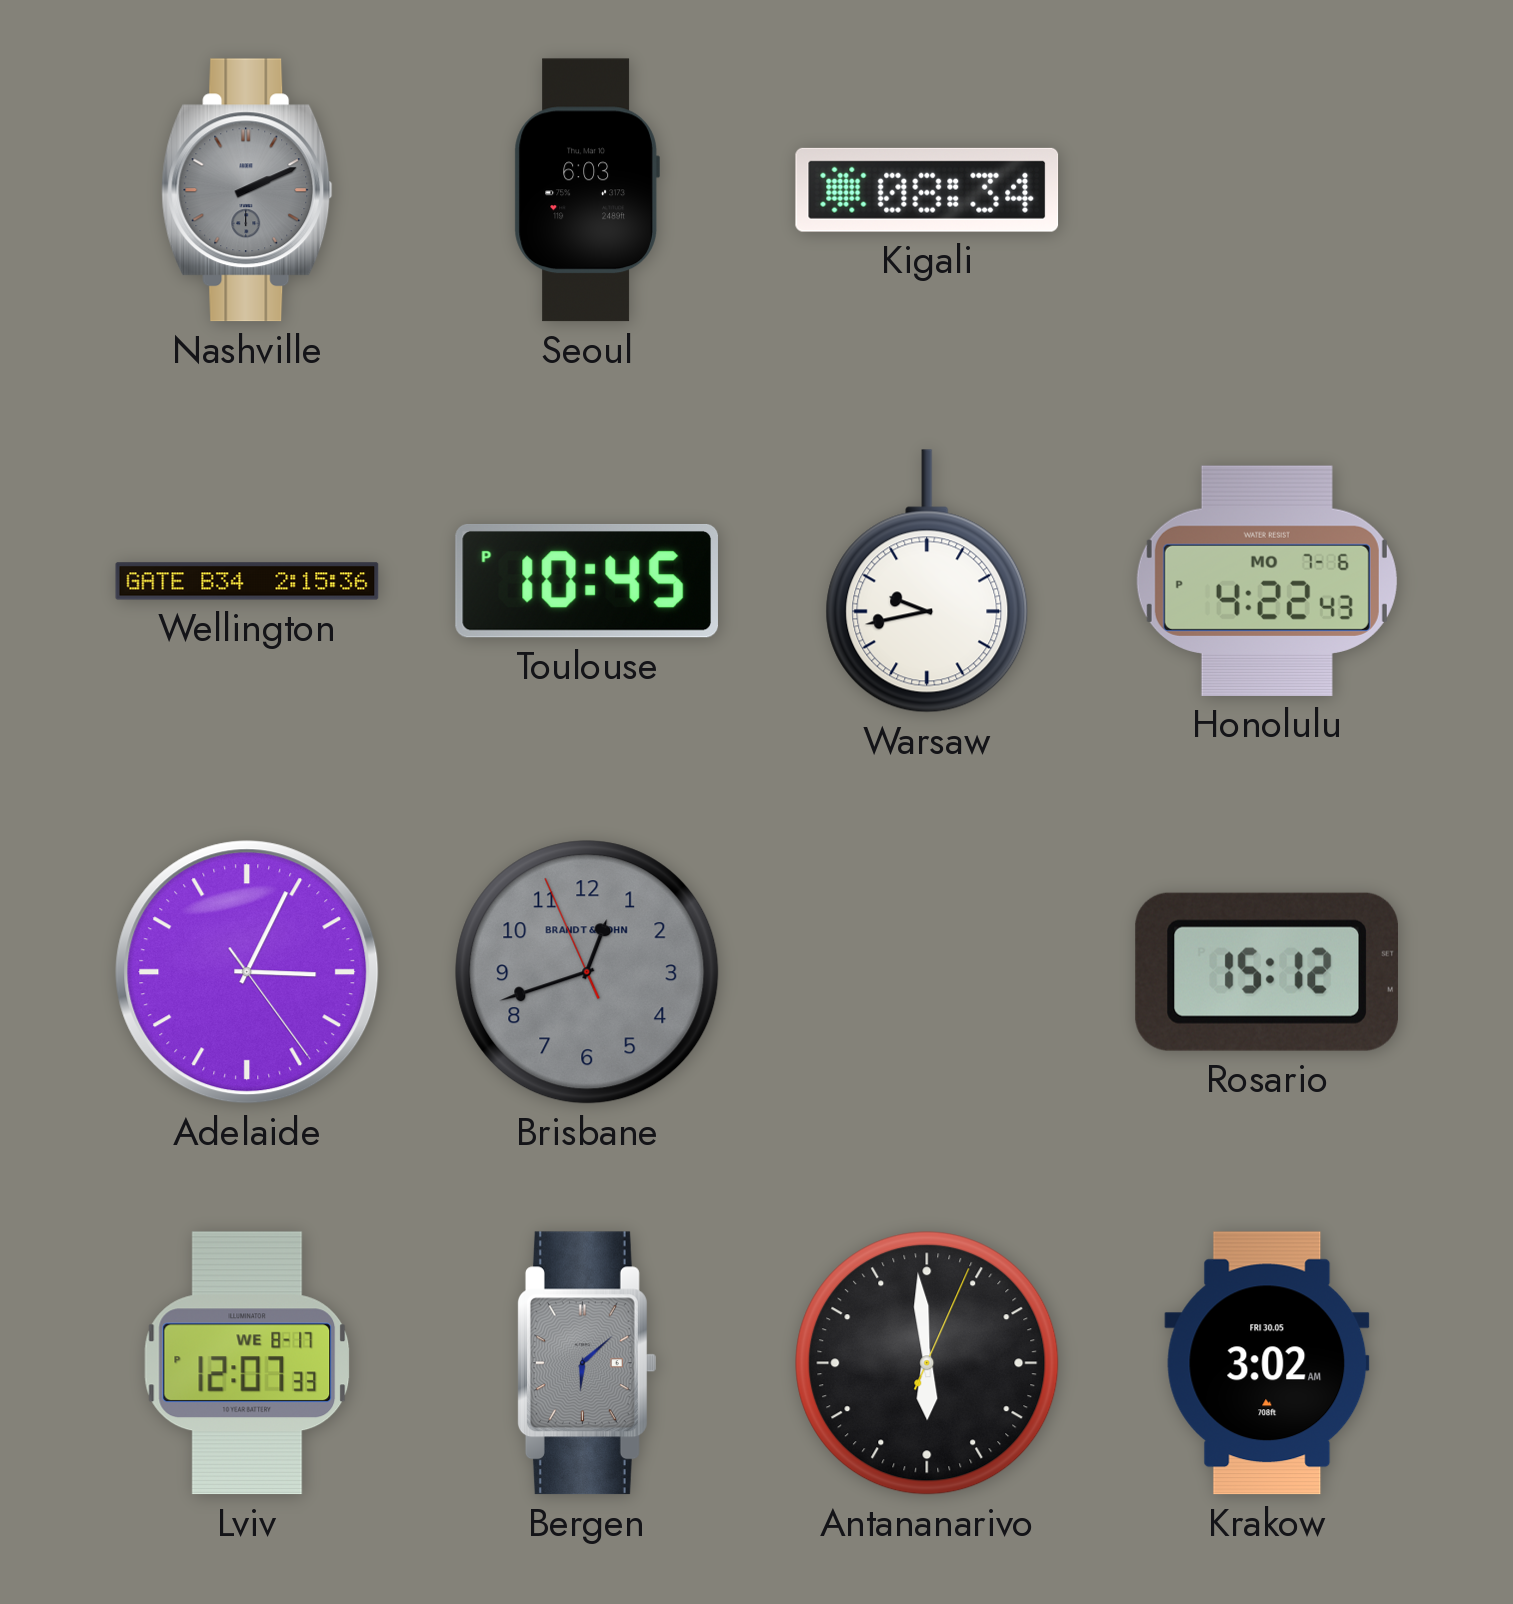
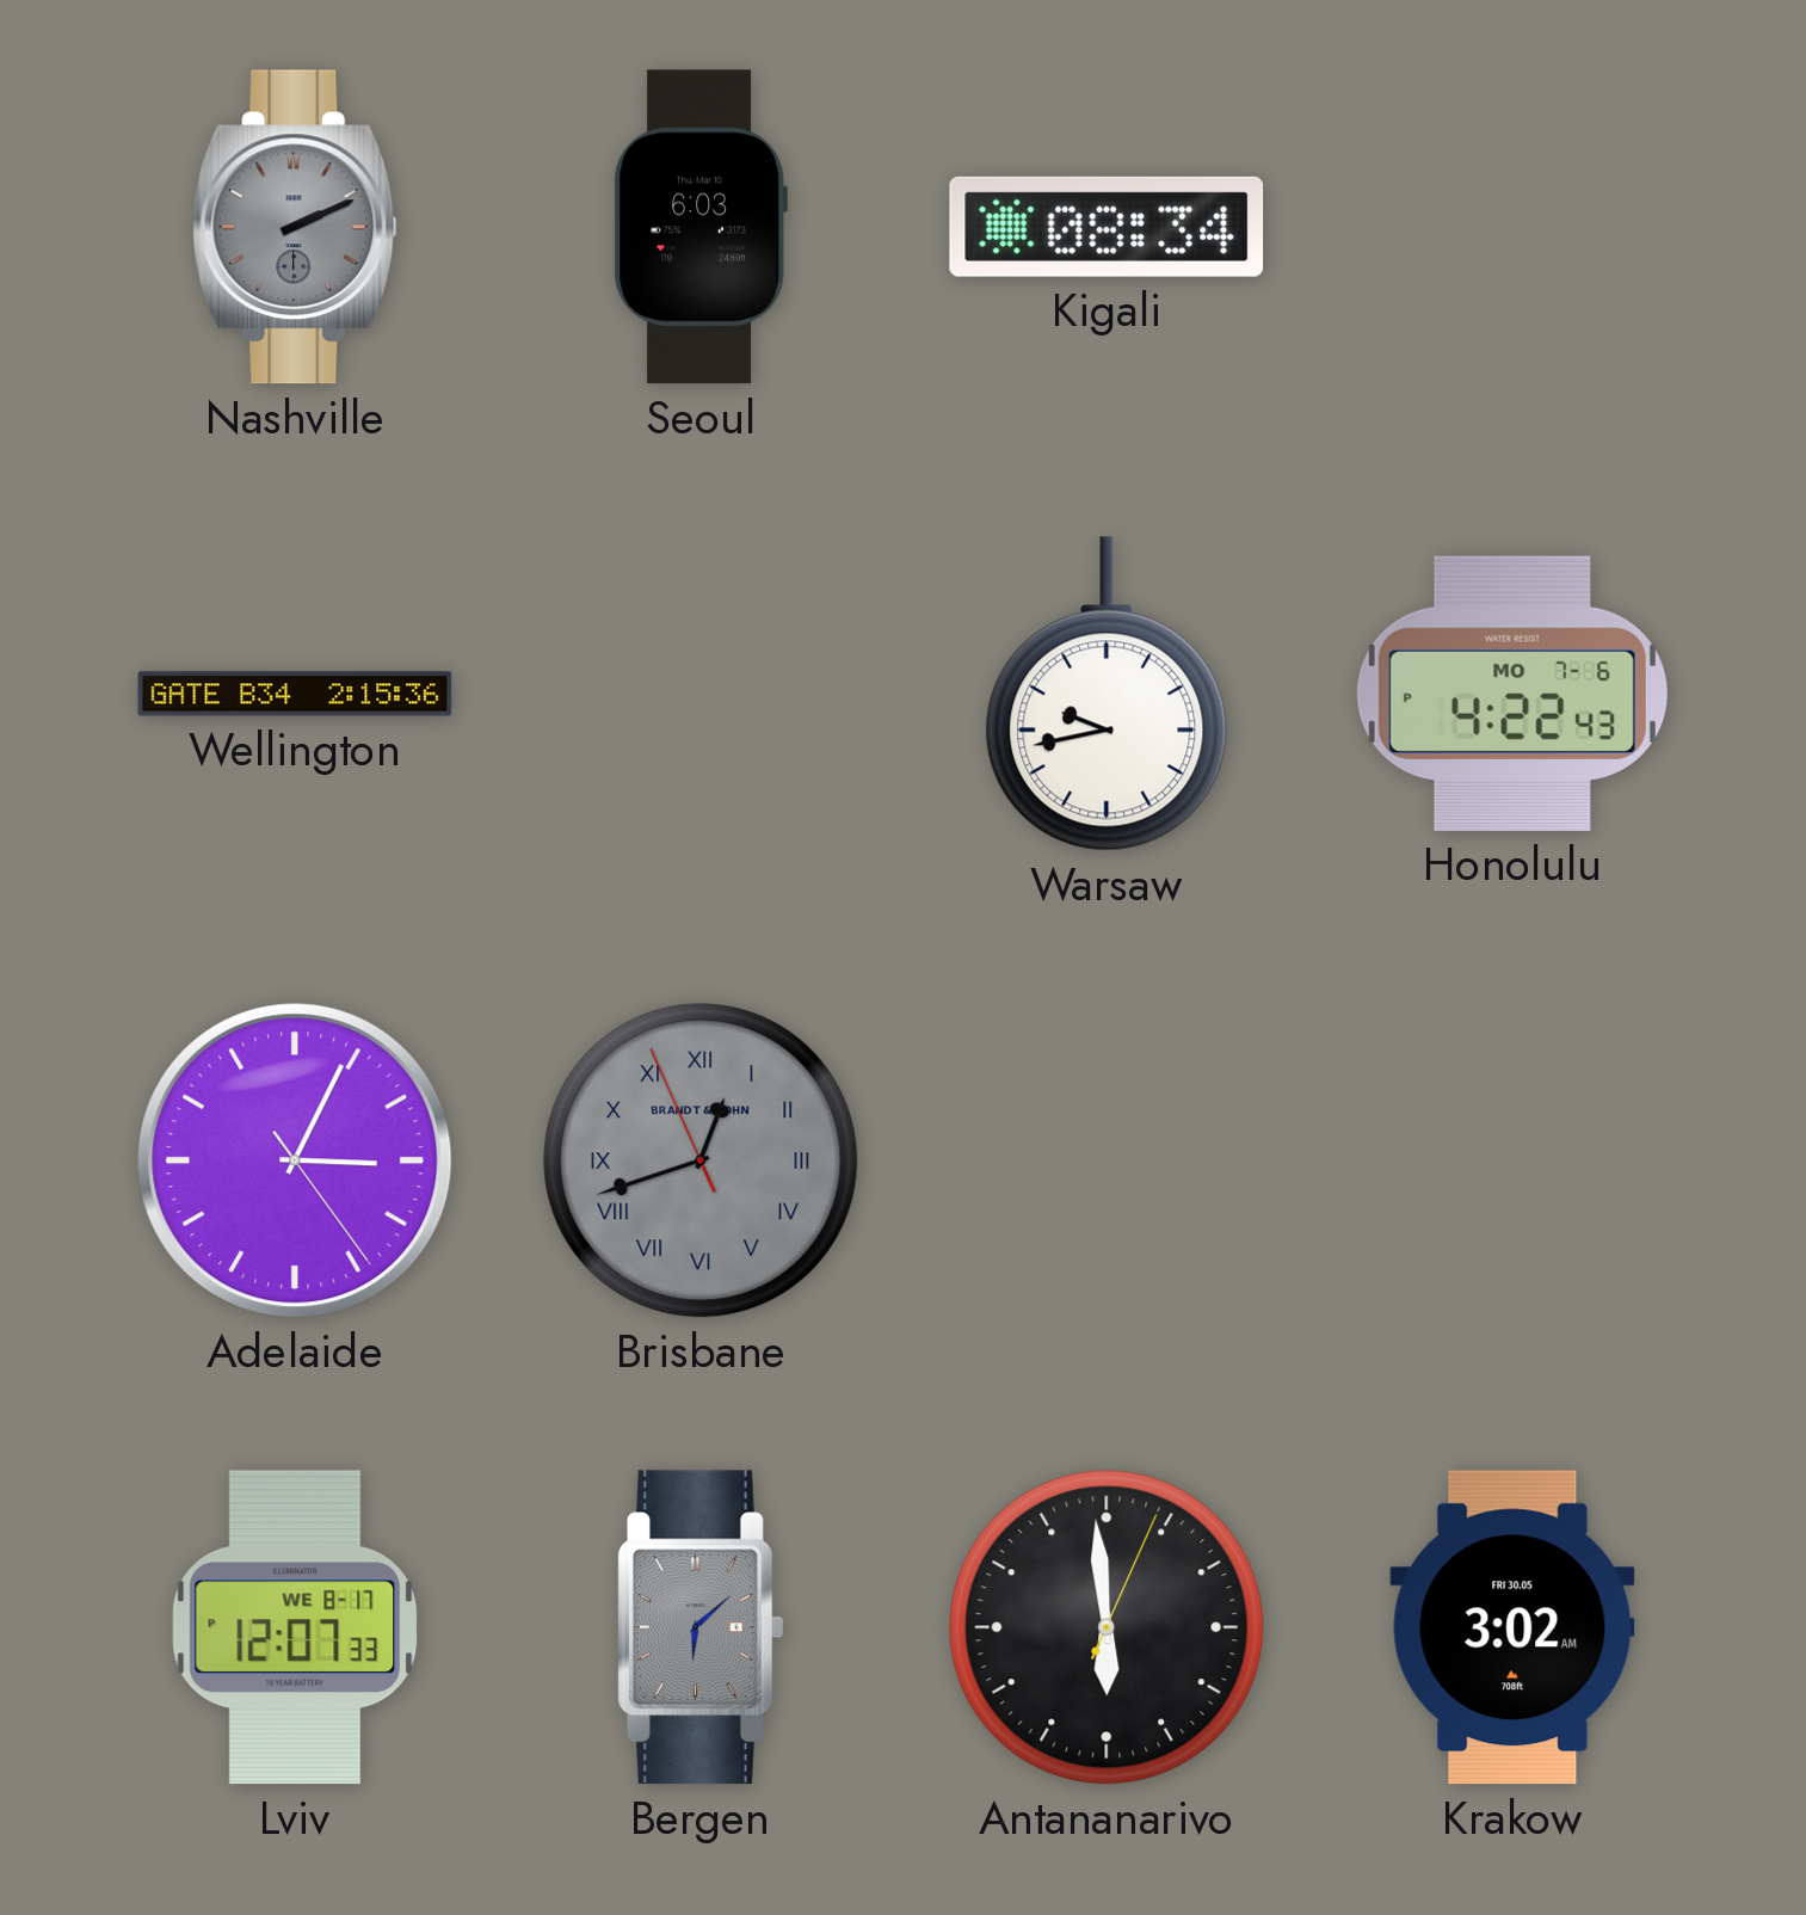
Toulouse: 10:45 -> none
Brisbane numerals: Arabic -> Roman
Rosario: 15:12 -> none
